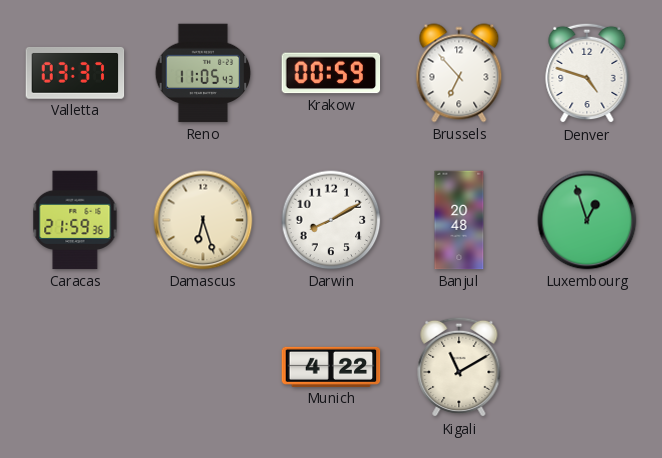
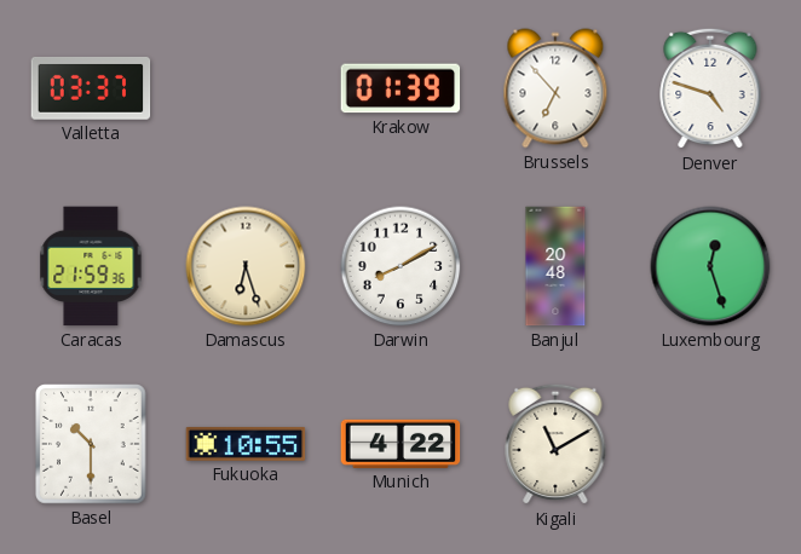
Reno: 11:05 -> none
Krakow: 00:59 -> 01:39
Luxembourg: 12:57 -> 12:27
Basel: none -> 10:30
Fukuoka: none -> 10:55
